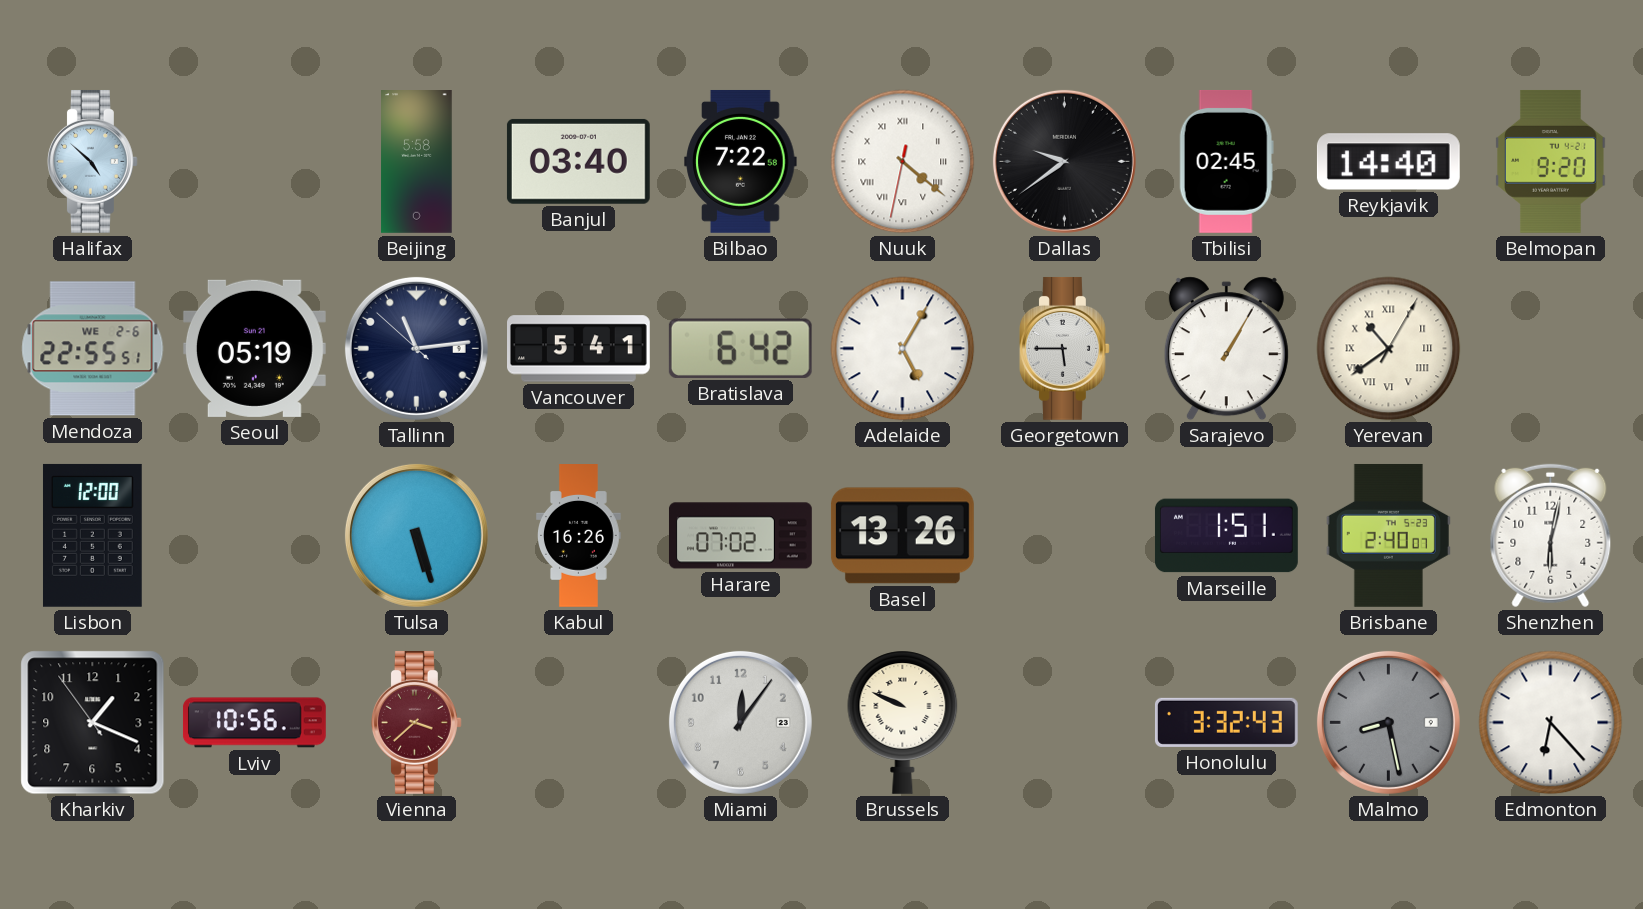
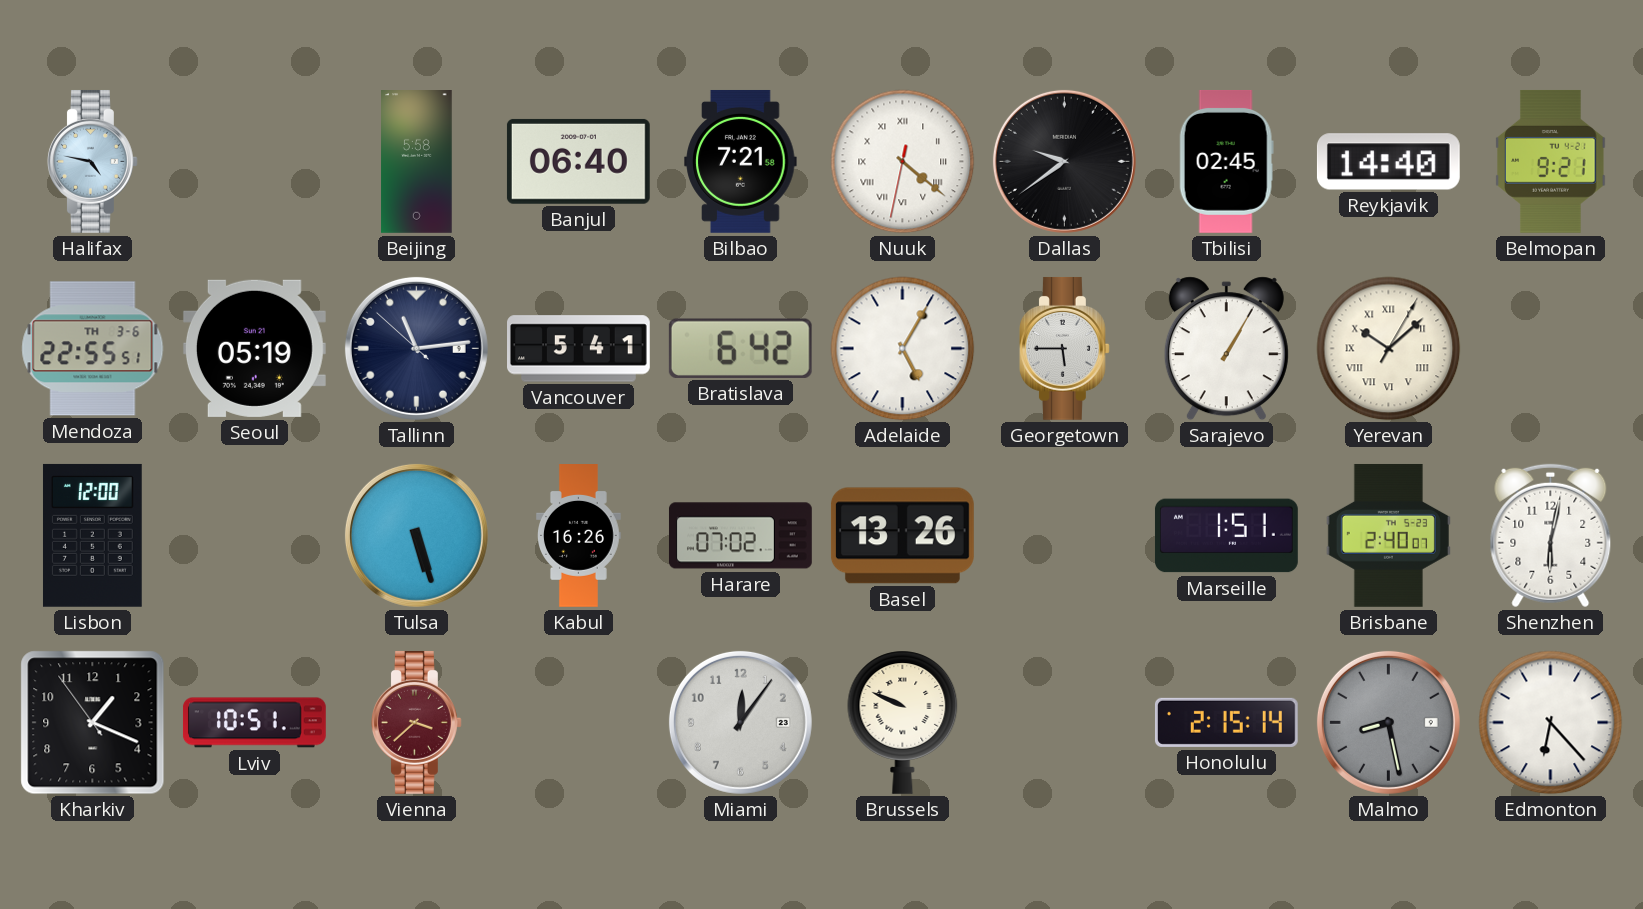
Halifax: 4:52 -> 4:47
Banjul: 03:40 -> 06:40
Bilbao: 7:22 -> 7:21
Belmopan: 9:20 -> 9:21
Mendoza date: WE 2-6 -> TH 3-6
Yerevan: 10:39 -> 10:08
Lviv: 10:56 -> 10:51
Honolulu: 3:32 -> 2:15
